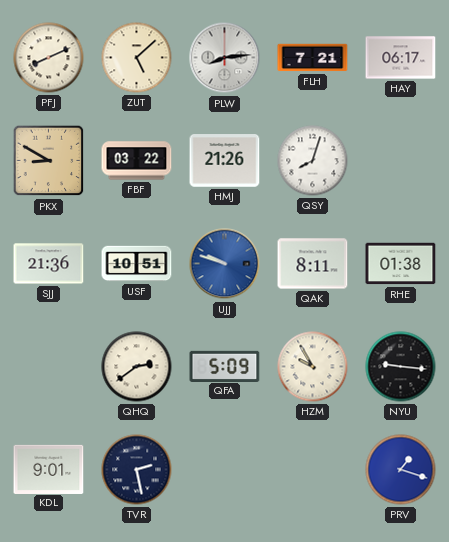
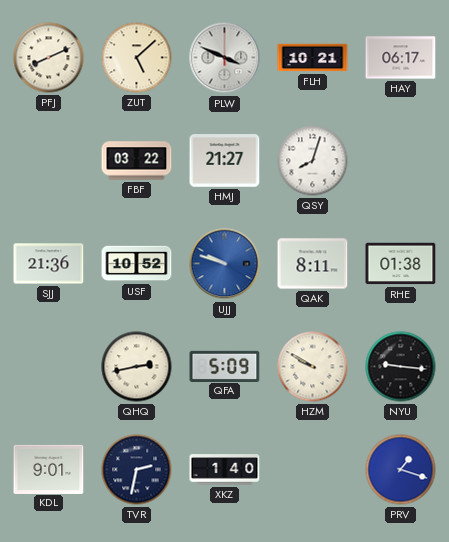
PLW: 8:14 -> 3:49
FLH: 7:21 -> 10:21
PKX: 8:50 -> none
HMJ: 21:26 -> 21:27
USF: 10:51 -> 10:52
QHQ: 2:39 -> 2:43
HZM: 9:55 -> 9:50
TVR: 2:28 -> 2:32
XKZ: none -> 1:40
